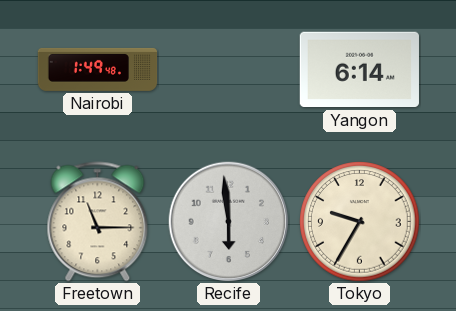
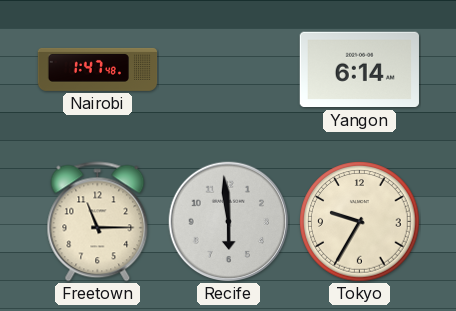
Nairobi: 1:49 -> 1:47
